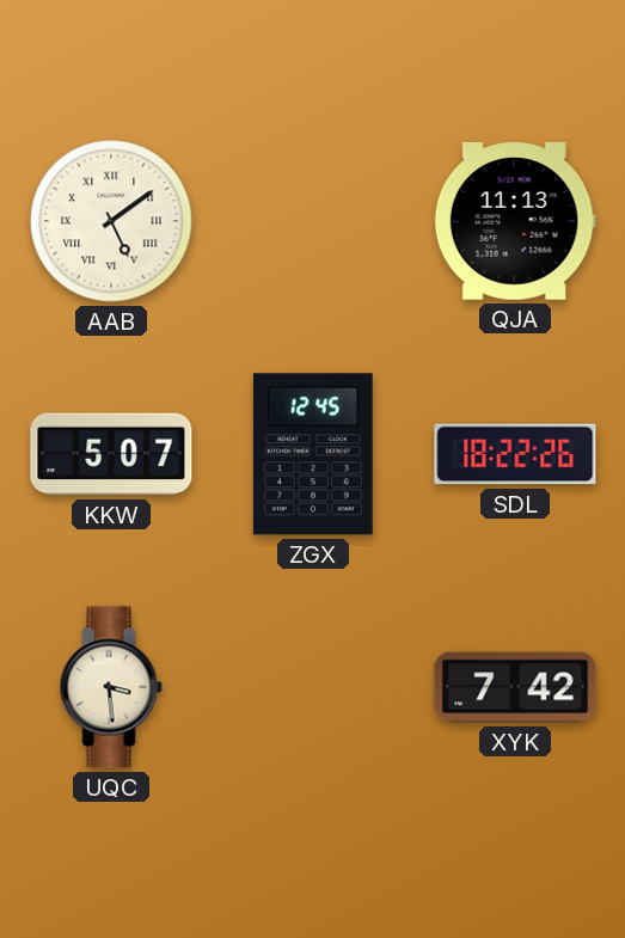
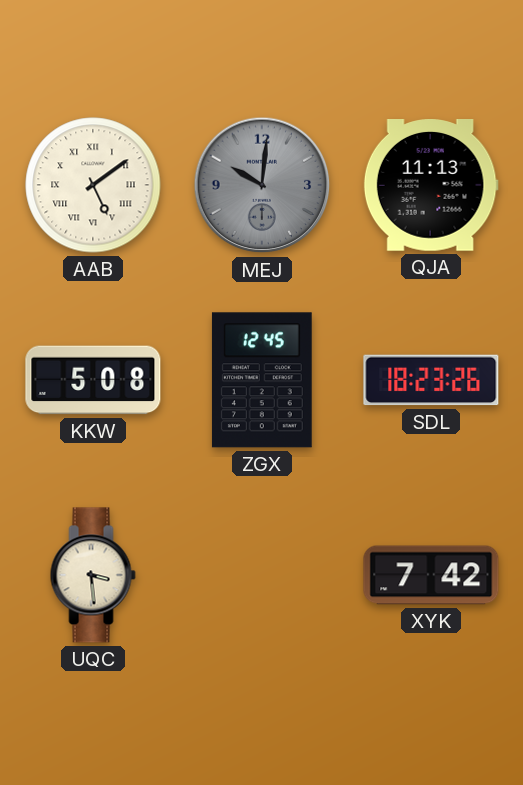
MEJ: none -> 10:01
KKW: 5:07 -> 5:08
SDL: 18:22 -> 18:23
